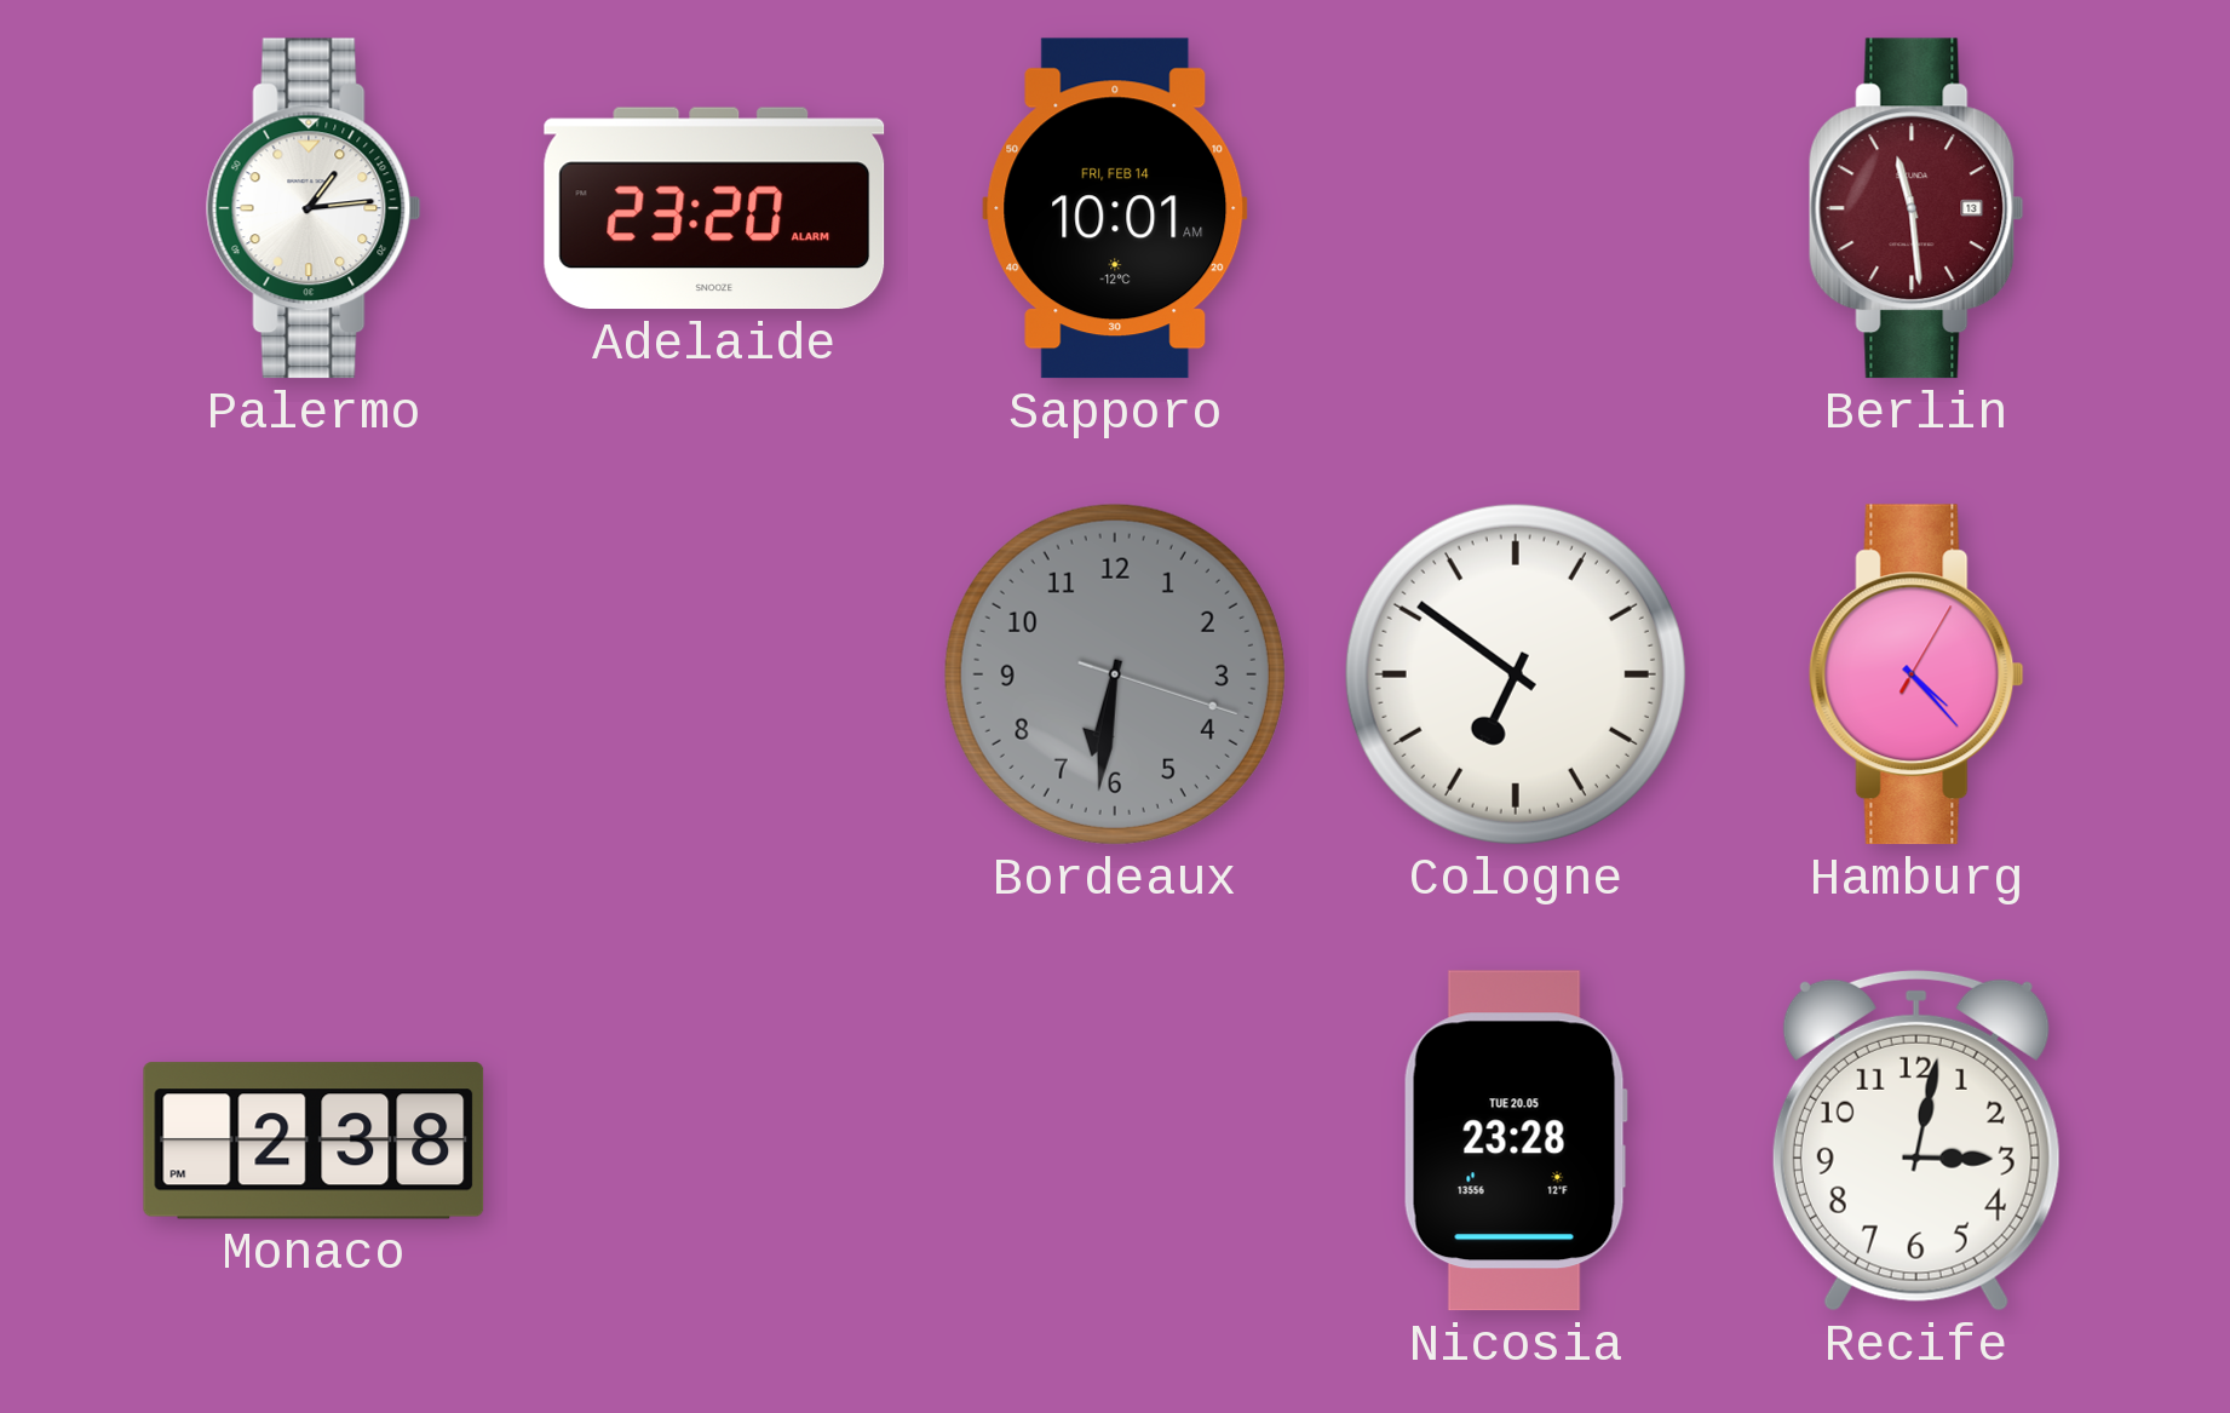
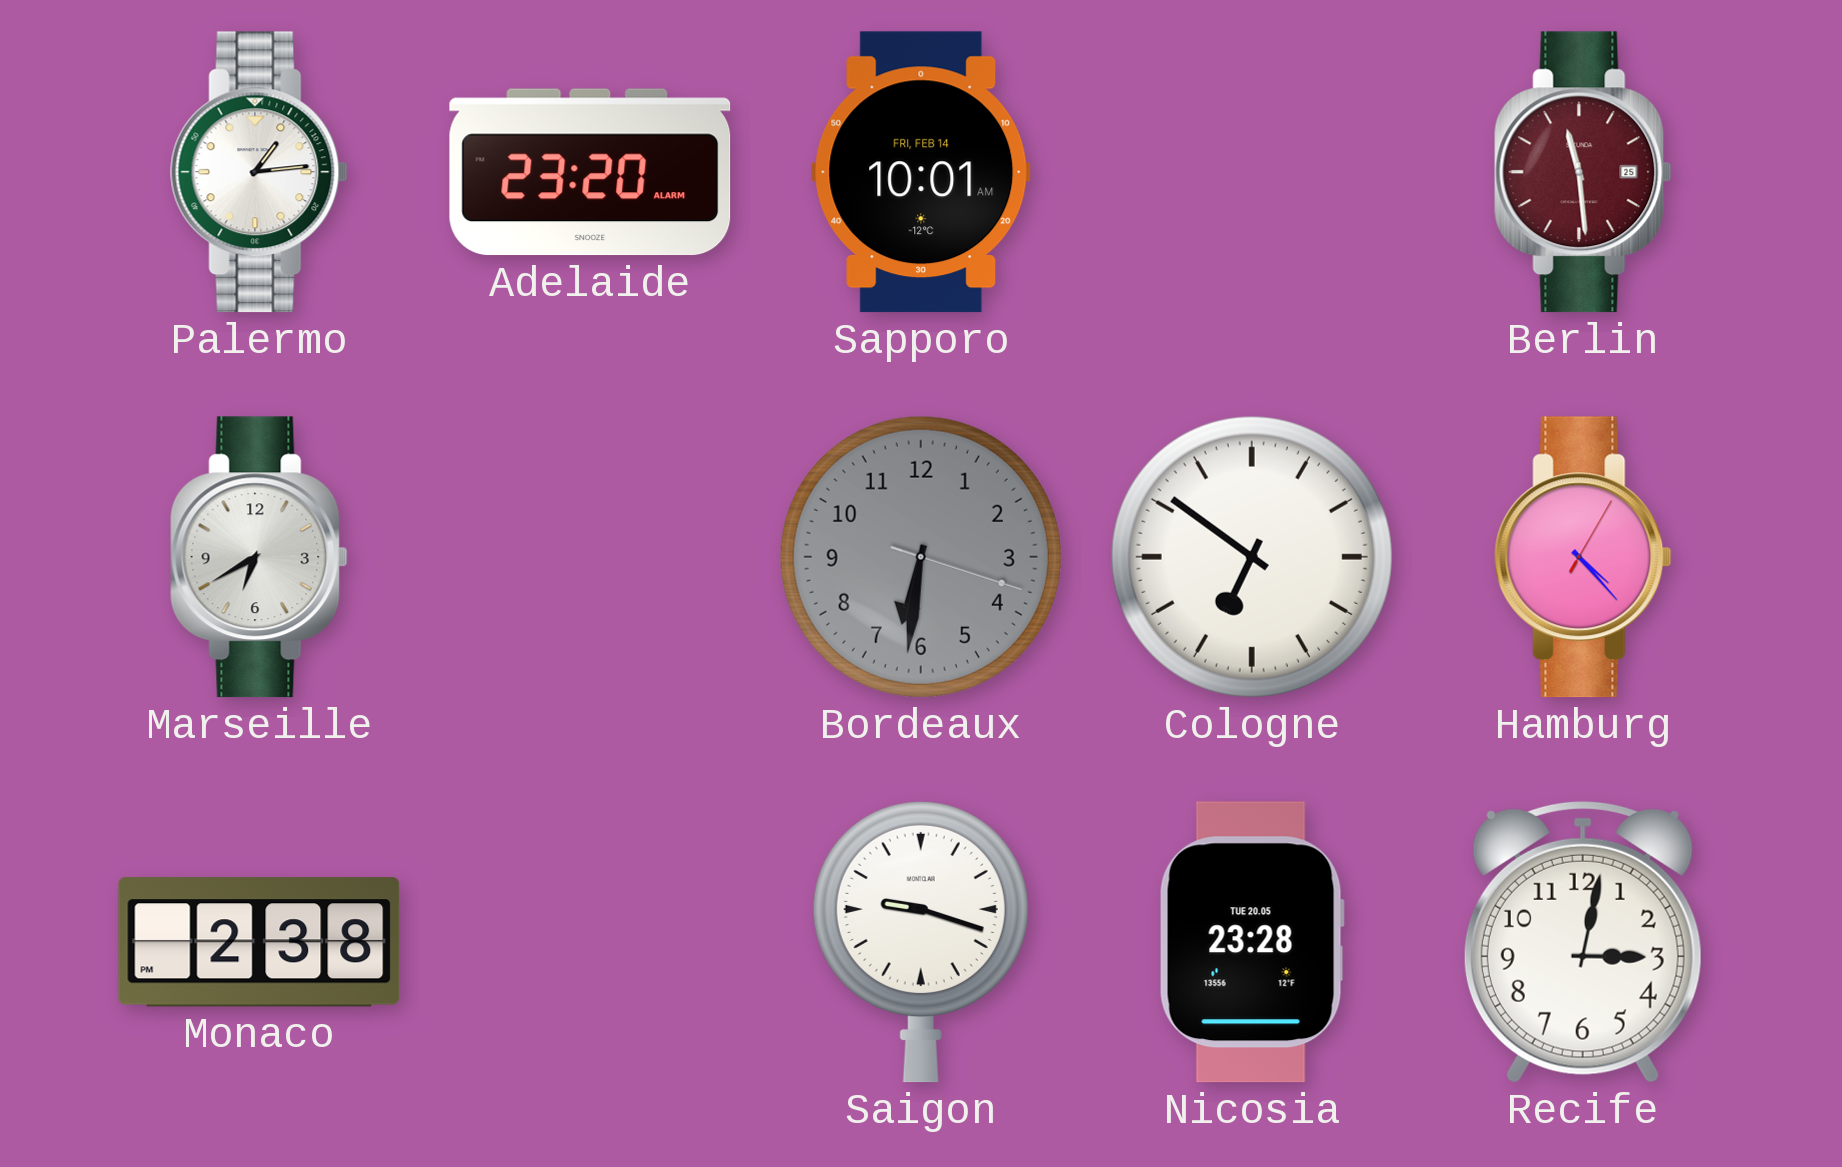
Berlin date: 13 -> 25
Marseille: none -> 6:40
Saigon: none -> 9:18
